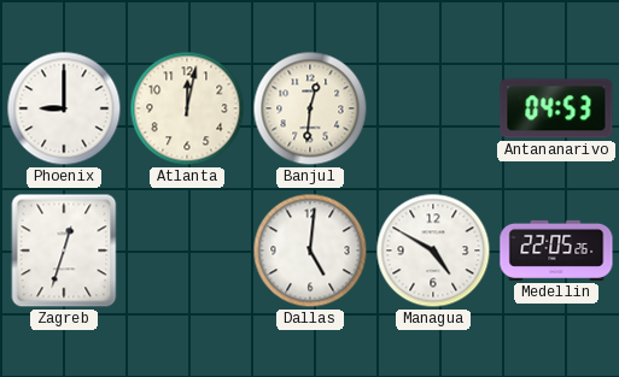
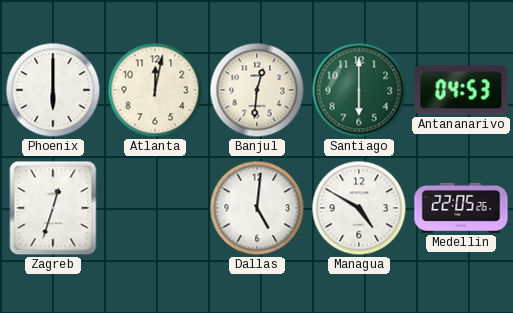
Phoenix: 9:00 -> 6:00
Santiago: none -> 6:00
